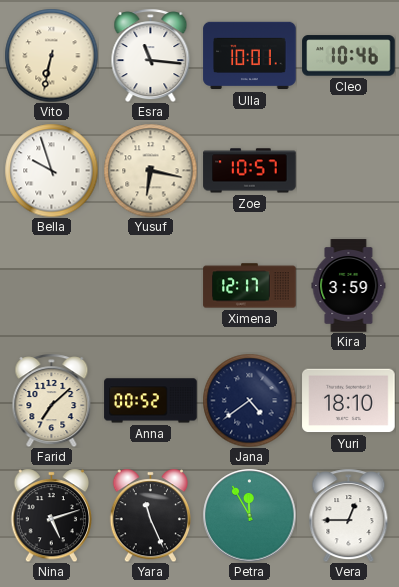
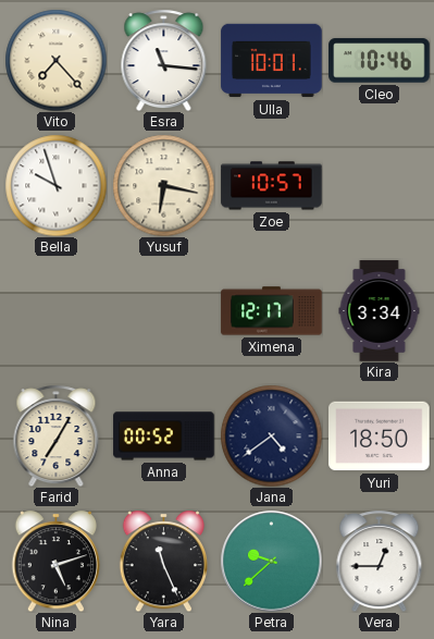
Vito: 6:32 -> 7:23
Kira: 3:59 -> 3:34
Farid: 7:08 -> 7:05
Yuri: 18:10 -> 18:50
Petra: 11:55 -> 9:38
